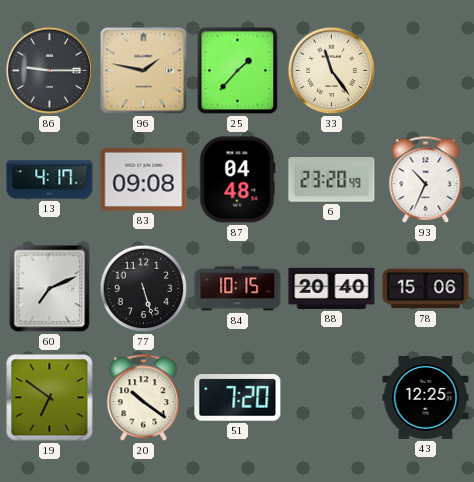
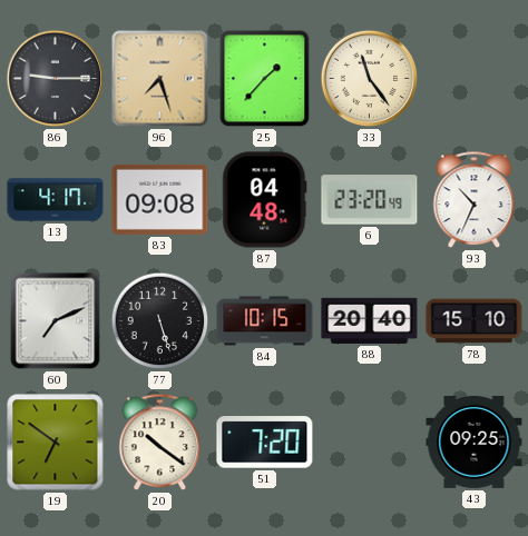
96: 1:47 -> 7:27
78: 15:06 -> 15:10
43: 12:25 -> 09:25
